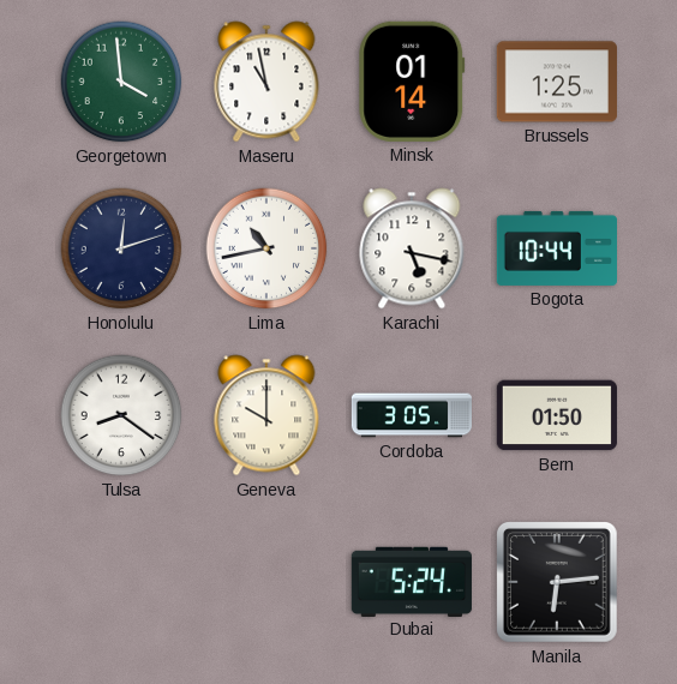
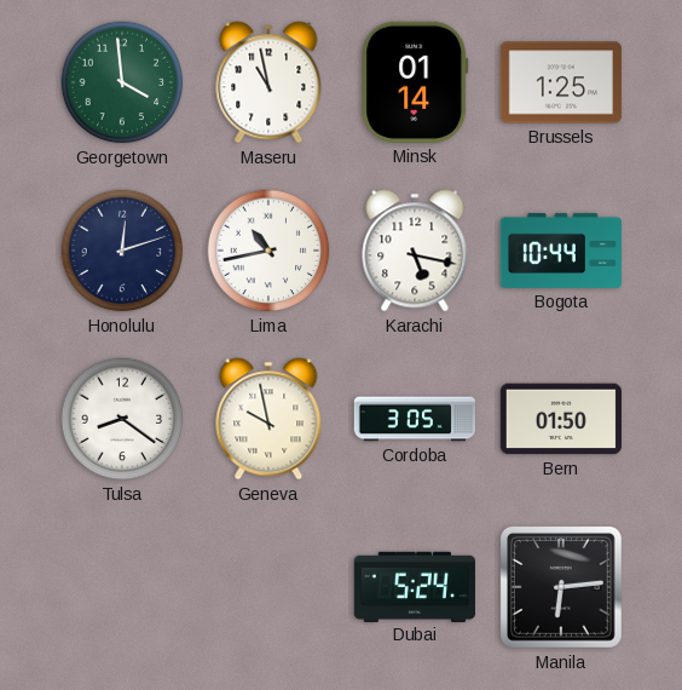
Geneva: 10:00 -> 9:58
